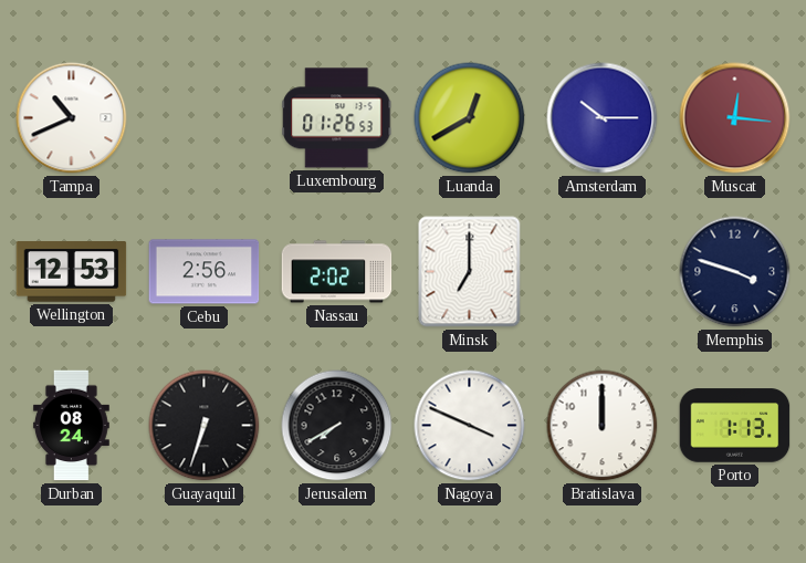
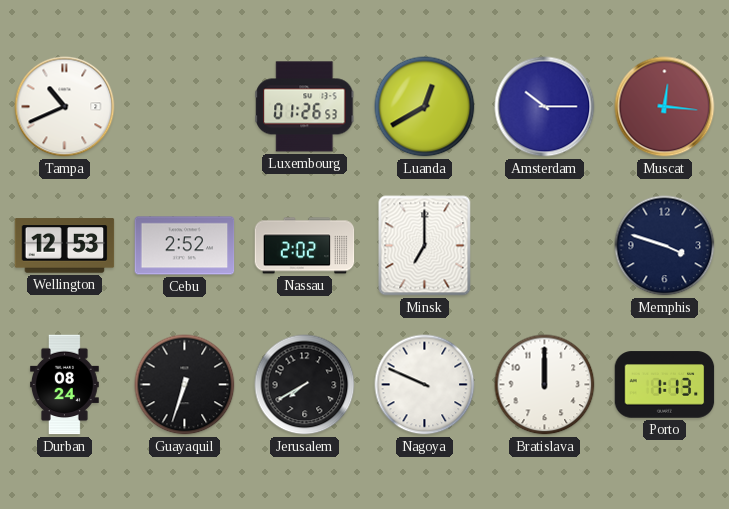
Cebu: 2:56 -> 2:52
Nagoya: 3:49 -> 9:49
